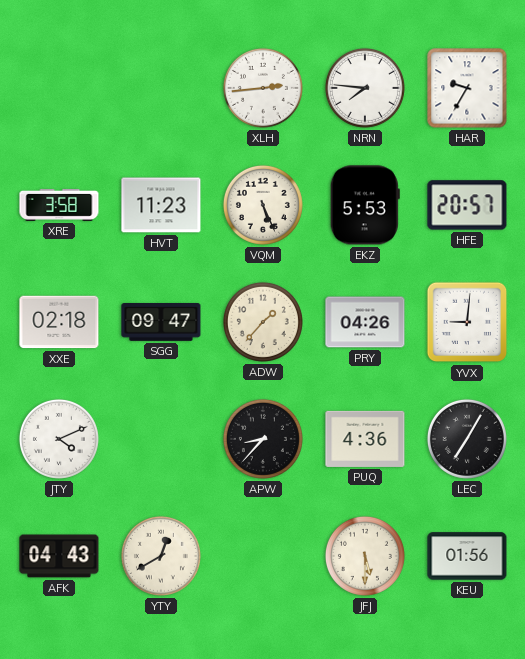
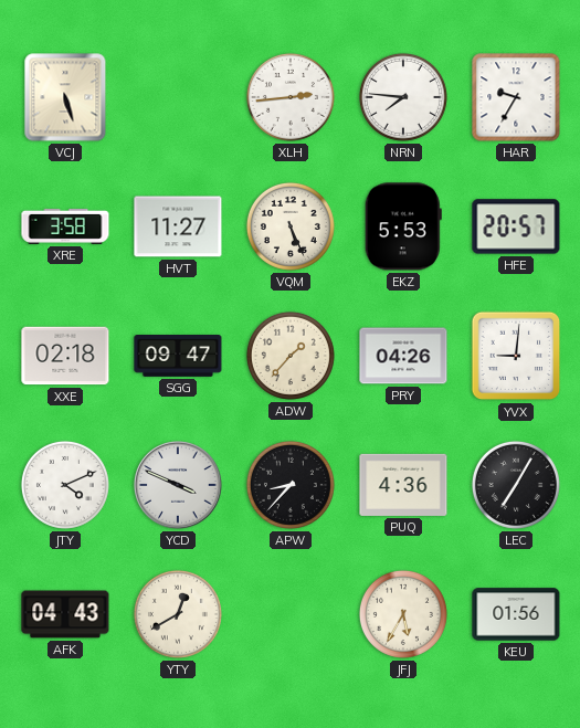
VCJ: none -> 5:27
HVT: 11:23 -> 11:27
YCD: none -> 3:49
JFJ: 5:30 -> 5:35
